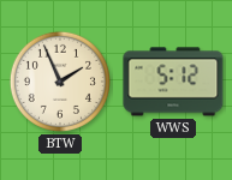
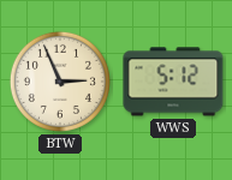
BTW: 1:56 -> 2:56
